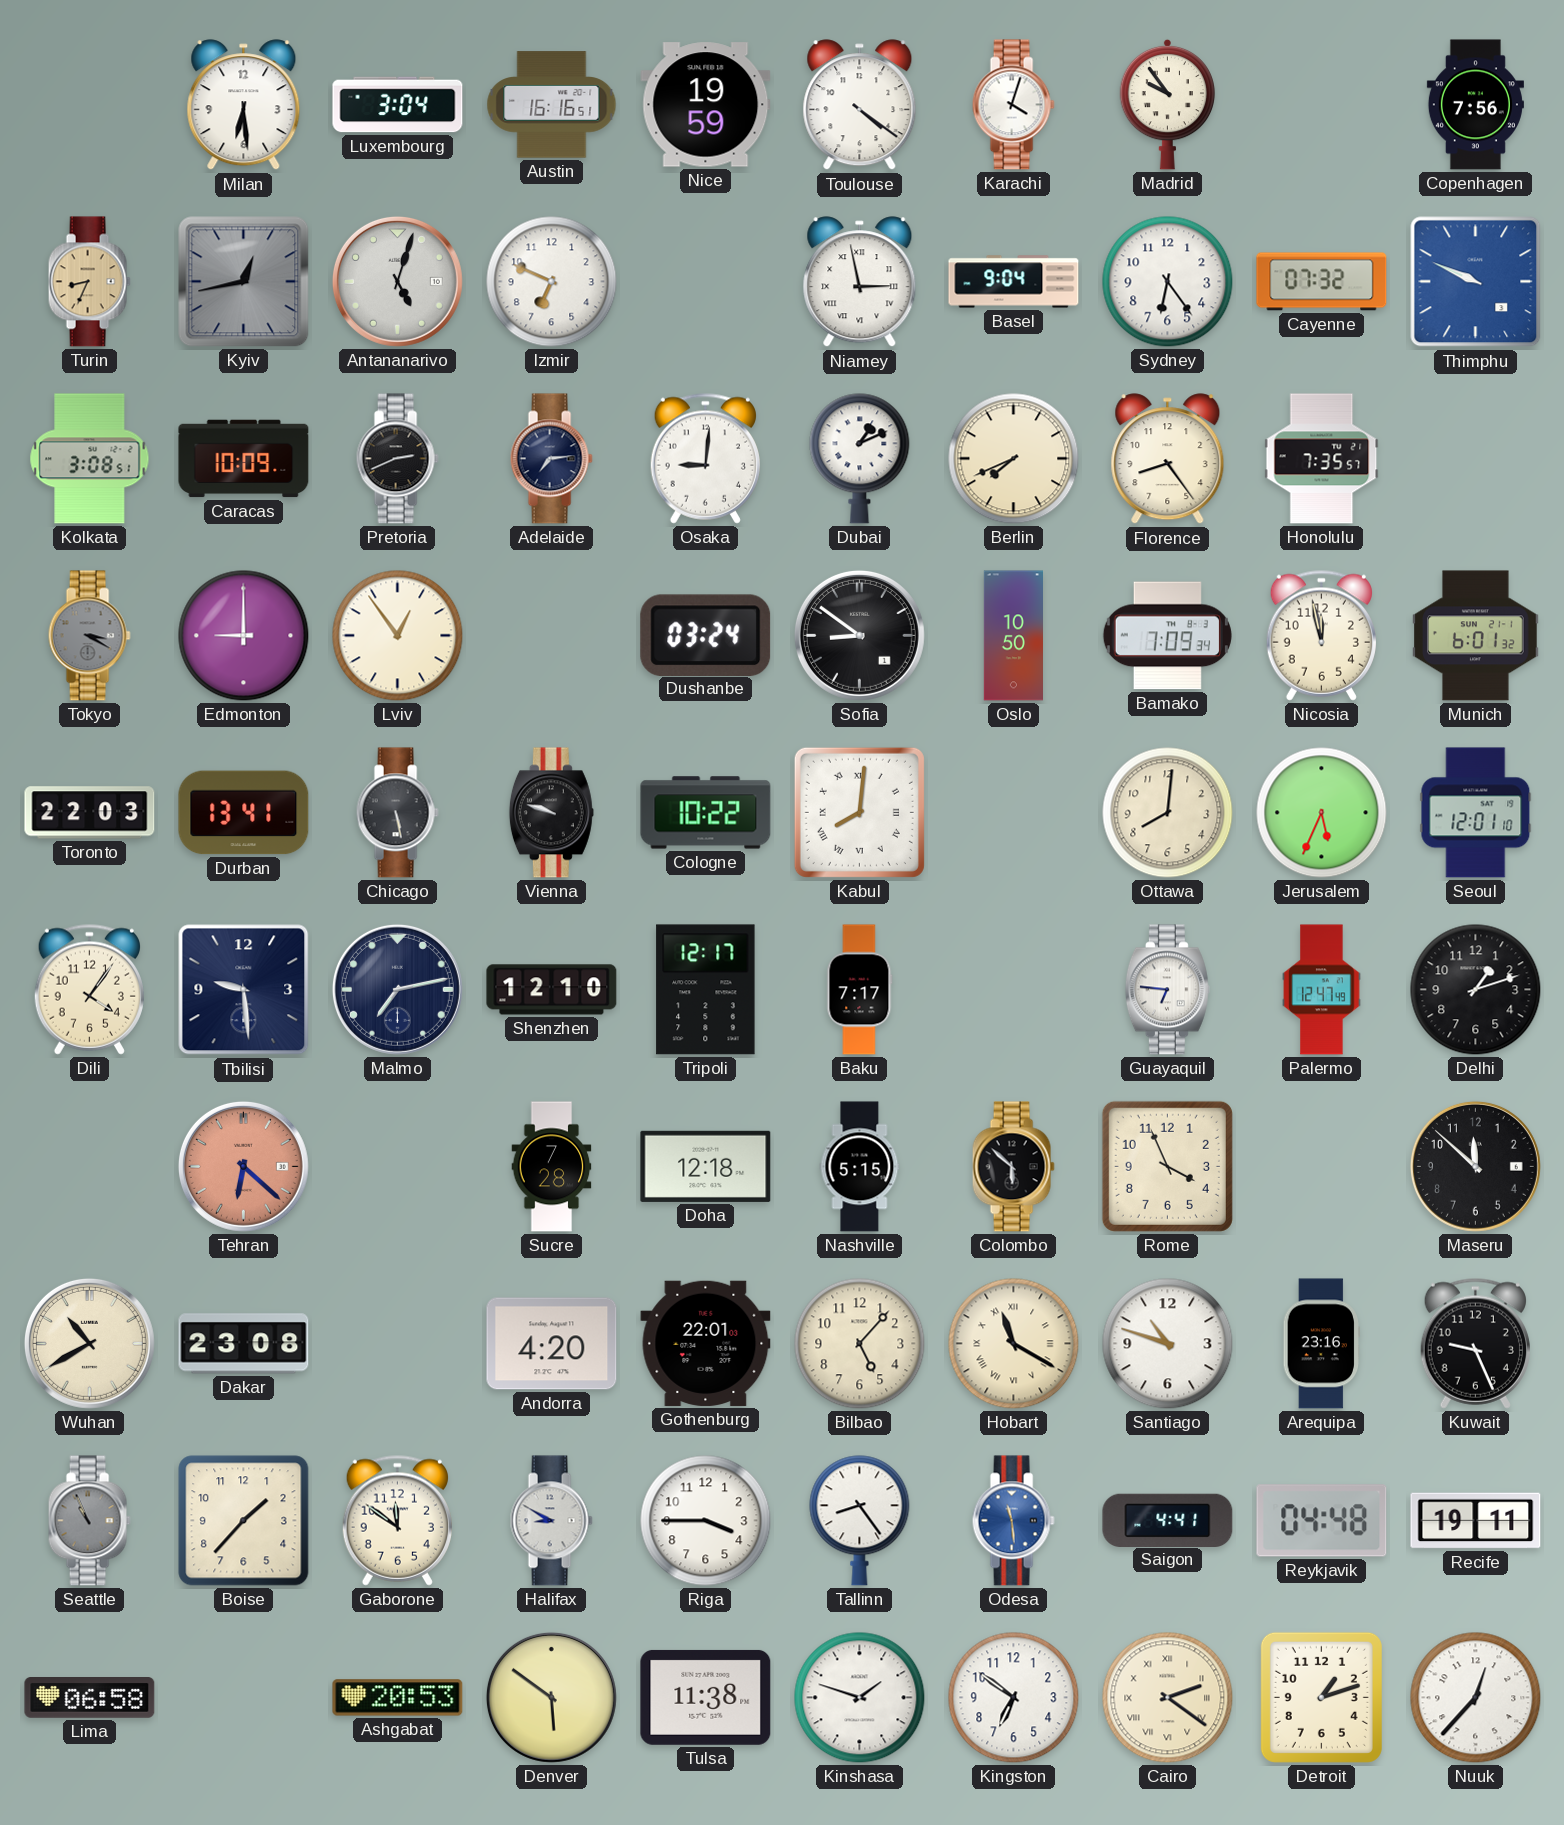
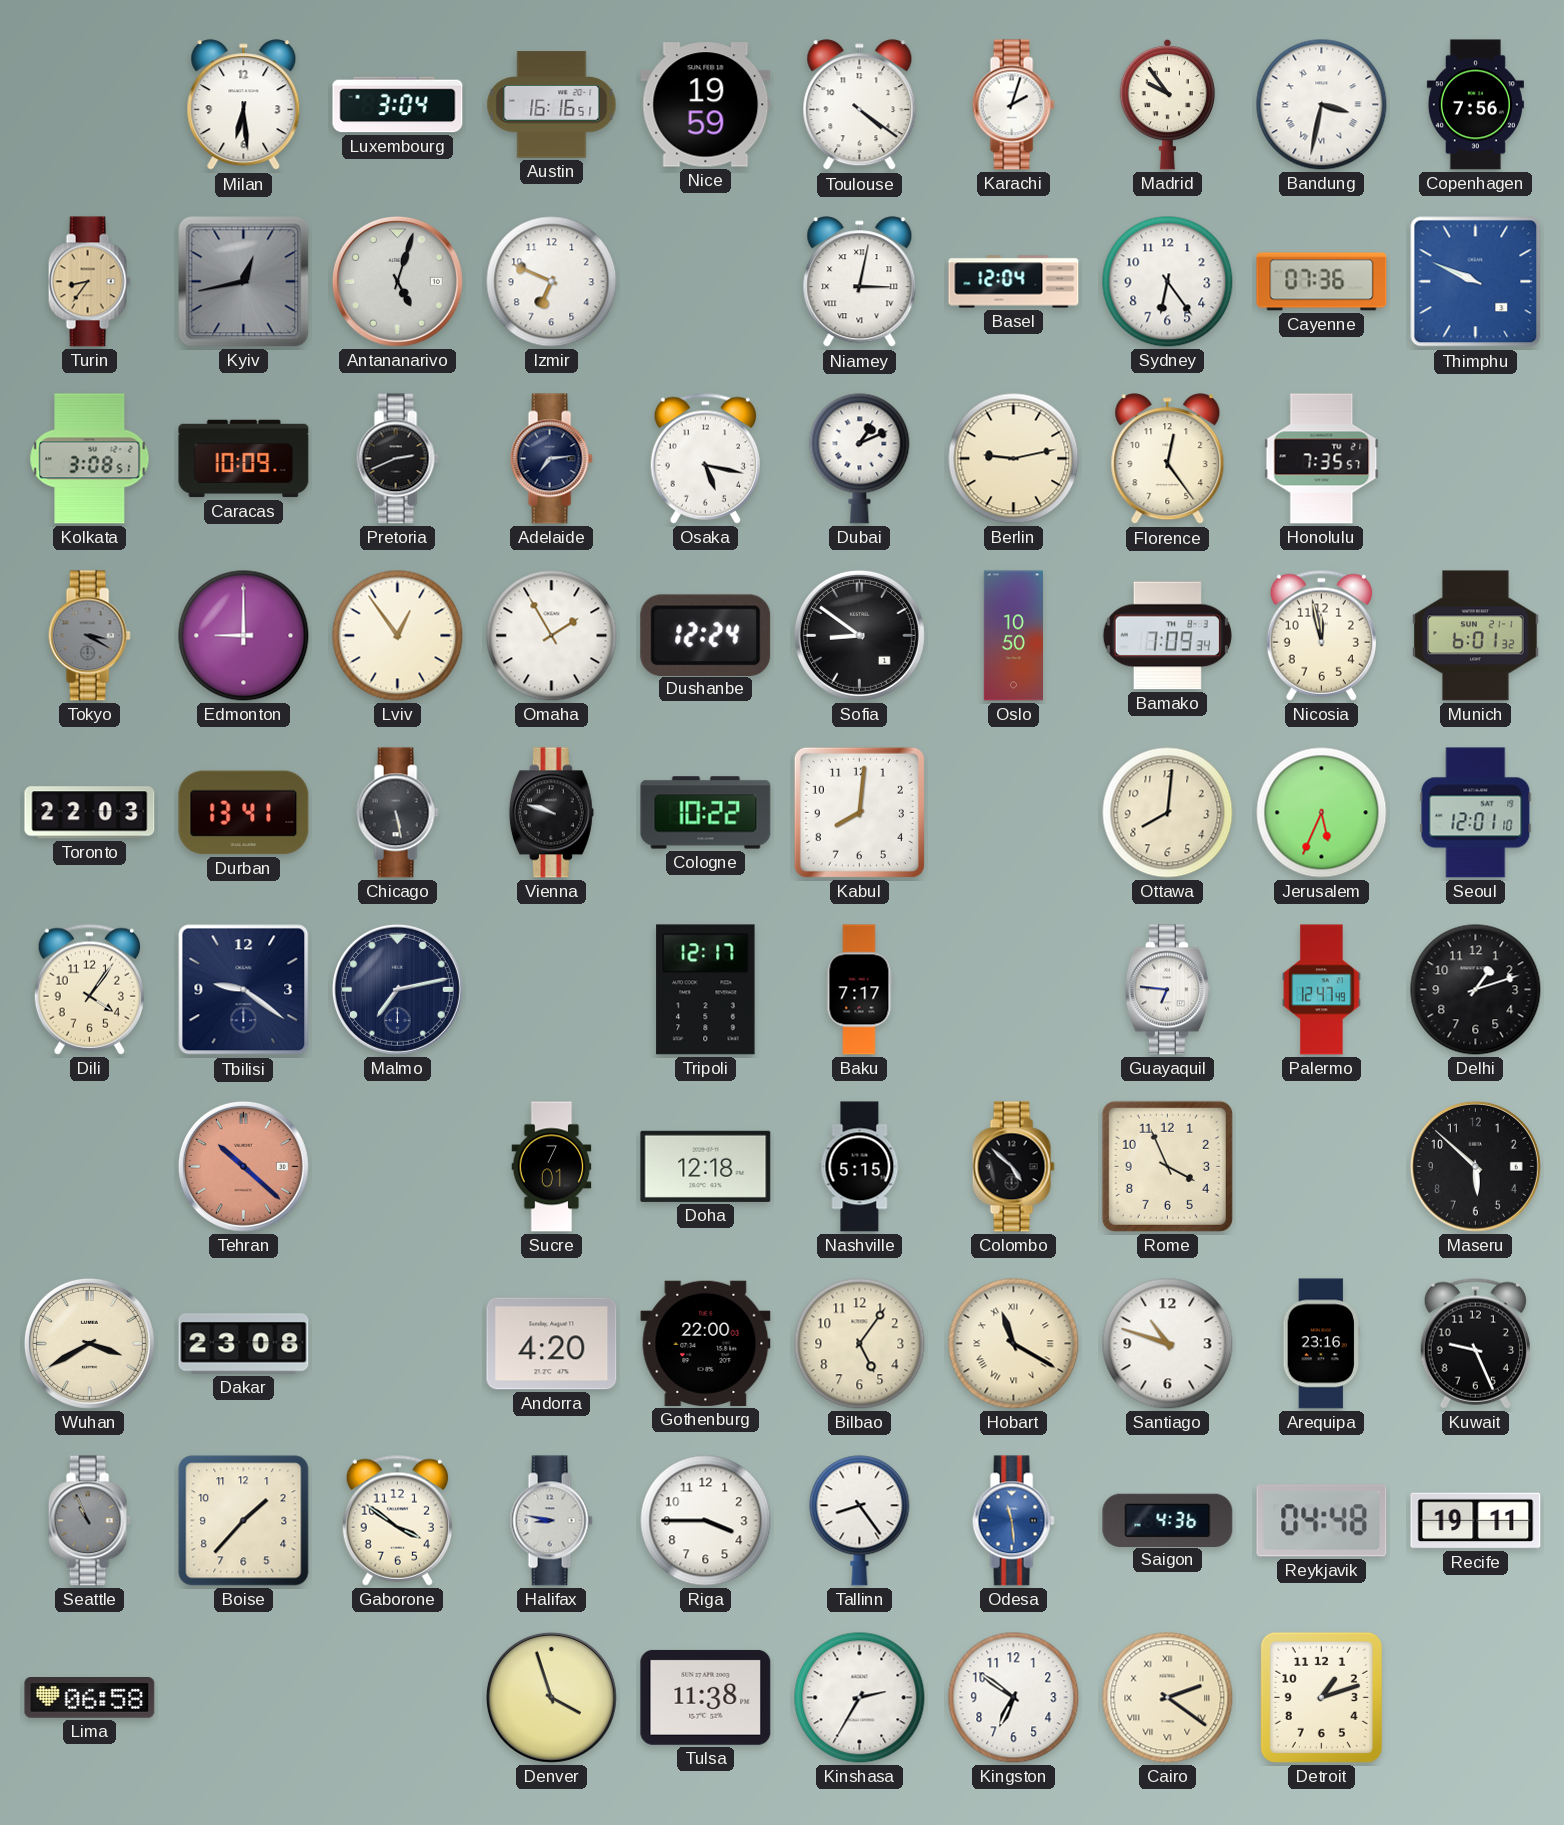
Karachi: 4:03 -> 2:03
Bandung: none -> 3:32
Turin: 8:34 -> 8:36
Niamey: 2:58 -> 3:02
Basel: 9:04 -> 12:04
Cayenne: 07:32 -> 07:36
Osaka: 9:01 -> 5:17
Berlin: 7:41 -> 9:13
Florence: 8:24 -> 12:24
Omaha: none -> 1:55
Dushanbe: 03:24 -> 12:24
Kabul numerals: Roman -> Arabic
Tbilisi: 9:29 -> 9:21
Shenzhen: 12:10 -> none
Tehran: 6:22 -> 10:22
Sucre: 7:28 -> 7:01
Colombo: 5:52 -> 4:52
Maseru: 11:52 -> 5:52
Wuhan: 10:40 -> 3:40
Gothenburg: 22:01 -> 22:00
Bilbao: 5:07 -> 5:06
Gaborone: 11:51 -> 3:51
Halifax: 8:50 -> 8:47
Saigon: 4:41 -> 4:36
Ashgabat: 20:53 -> none
Denver: 5:51 -> 3:57
Kinshasa: 1:48 -> 2:35
Nuuk: 12:37 -> none
